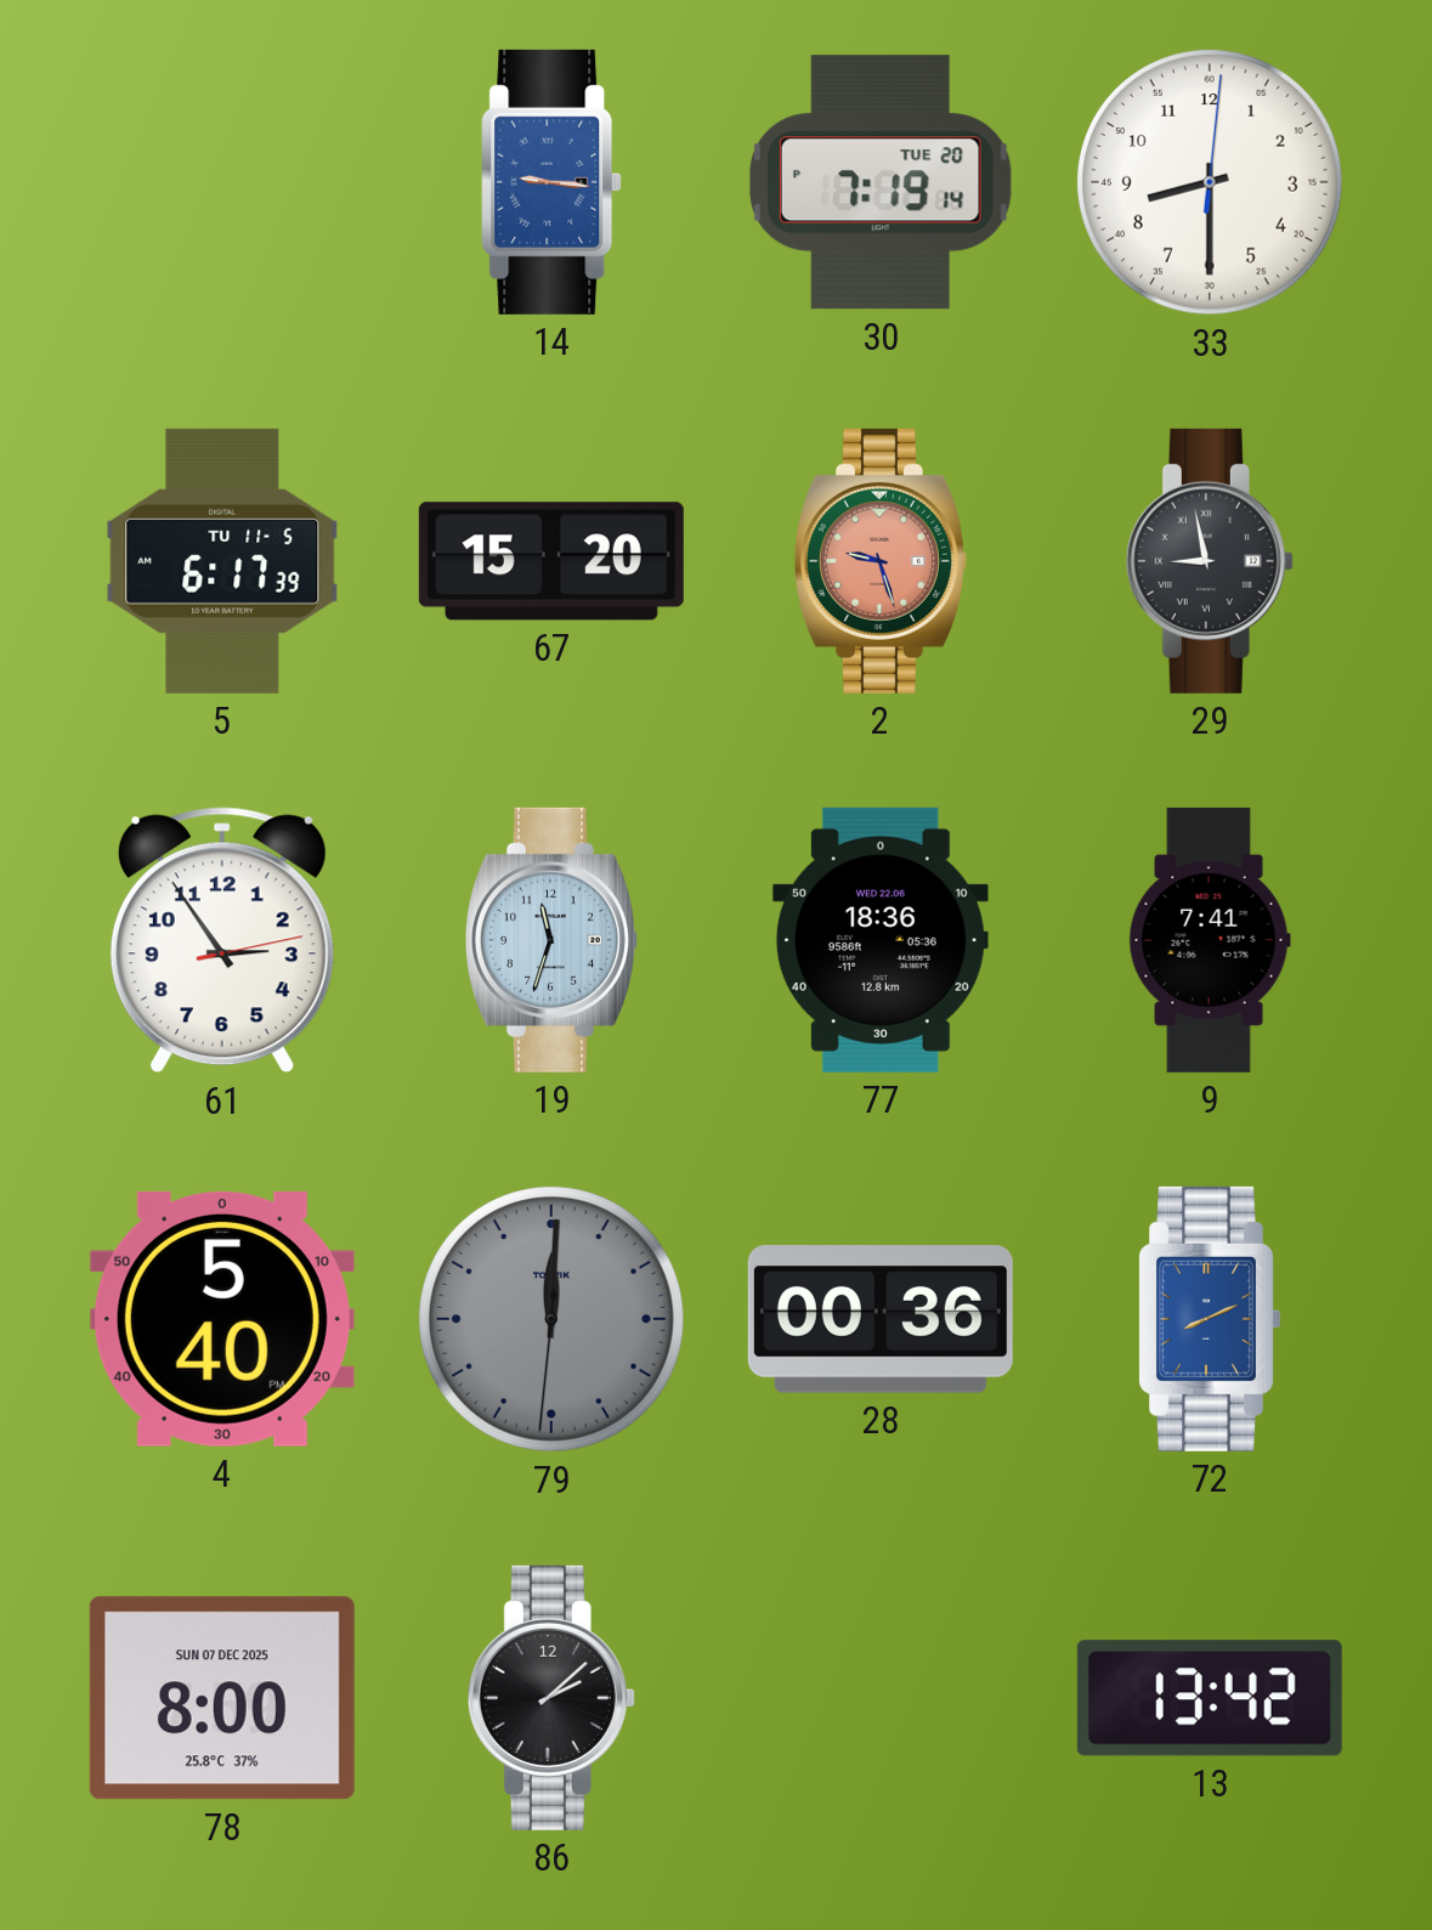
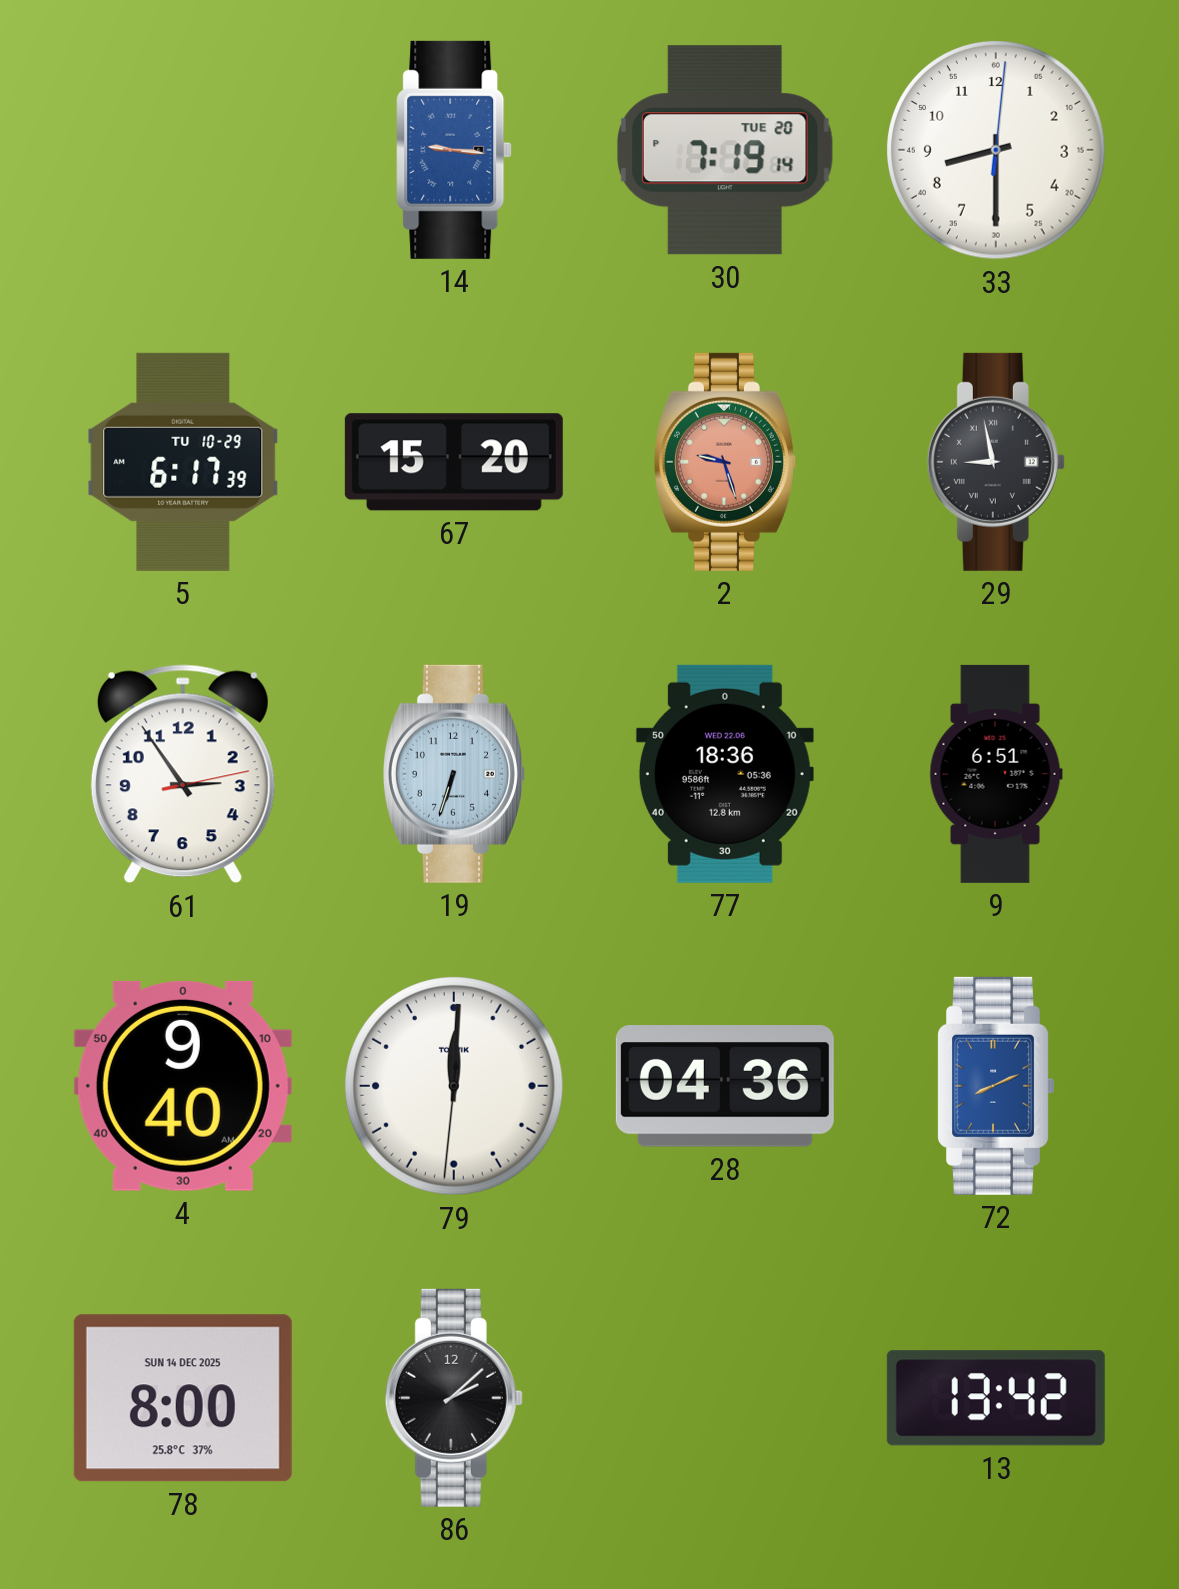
5 date: TU 11-5 -> TU 10-29
19: 11:33 -> 6:33
9: 7:41 -> 6:51
4: 5:40 -> 9:40
79 dial: grey -> white
28: 00:36 -> 04:36
78 date: SUN 07 DEC 2025 -> SUN 14 DEC 2025
